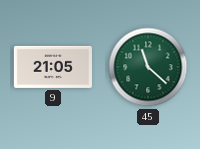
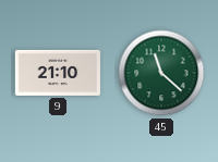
9: 21:05 -> 21:10
